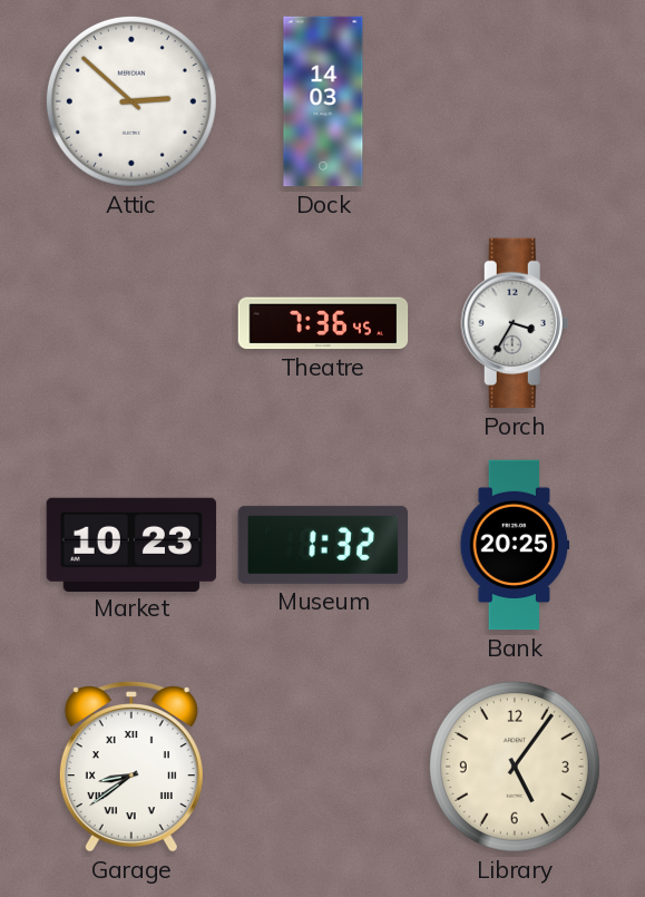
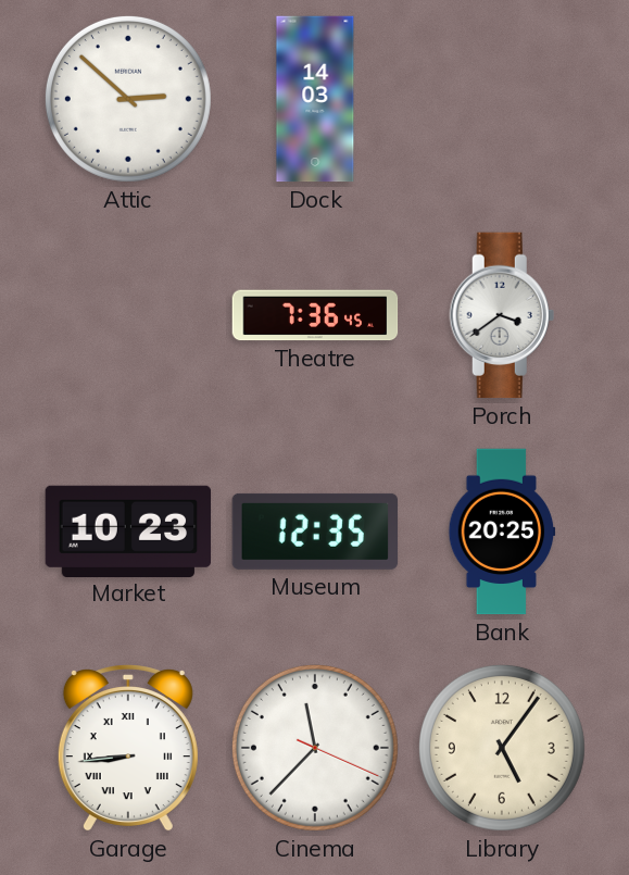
Porch: 3:35 -> 3:39
Museum: 1:32 -> 12:35
Garage: 8:39 -> 8:44
Cinema: none -> 11:37
